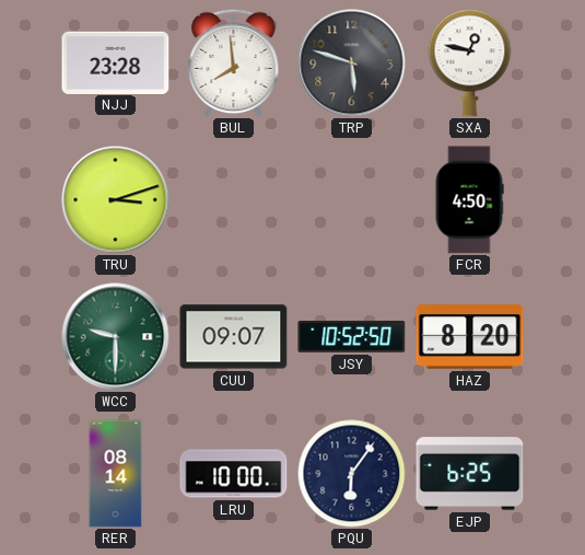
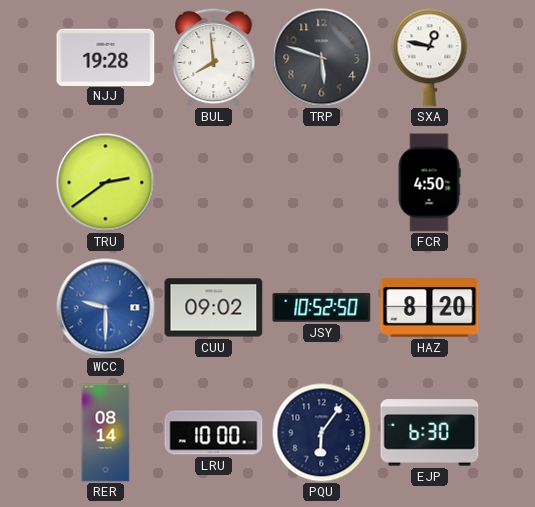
NJJ: 23:28 -> 19:28
TRU: 3:12 -> 2:39
WCC dial: green -> blue
CUU: 09:07 -> 09:02
EJP: 6:25 -> 6:30
